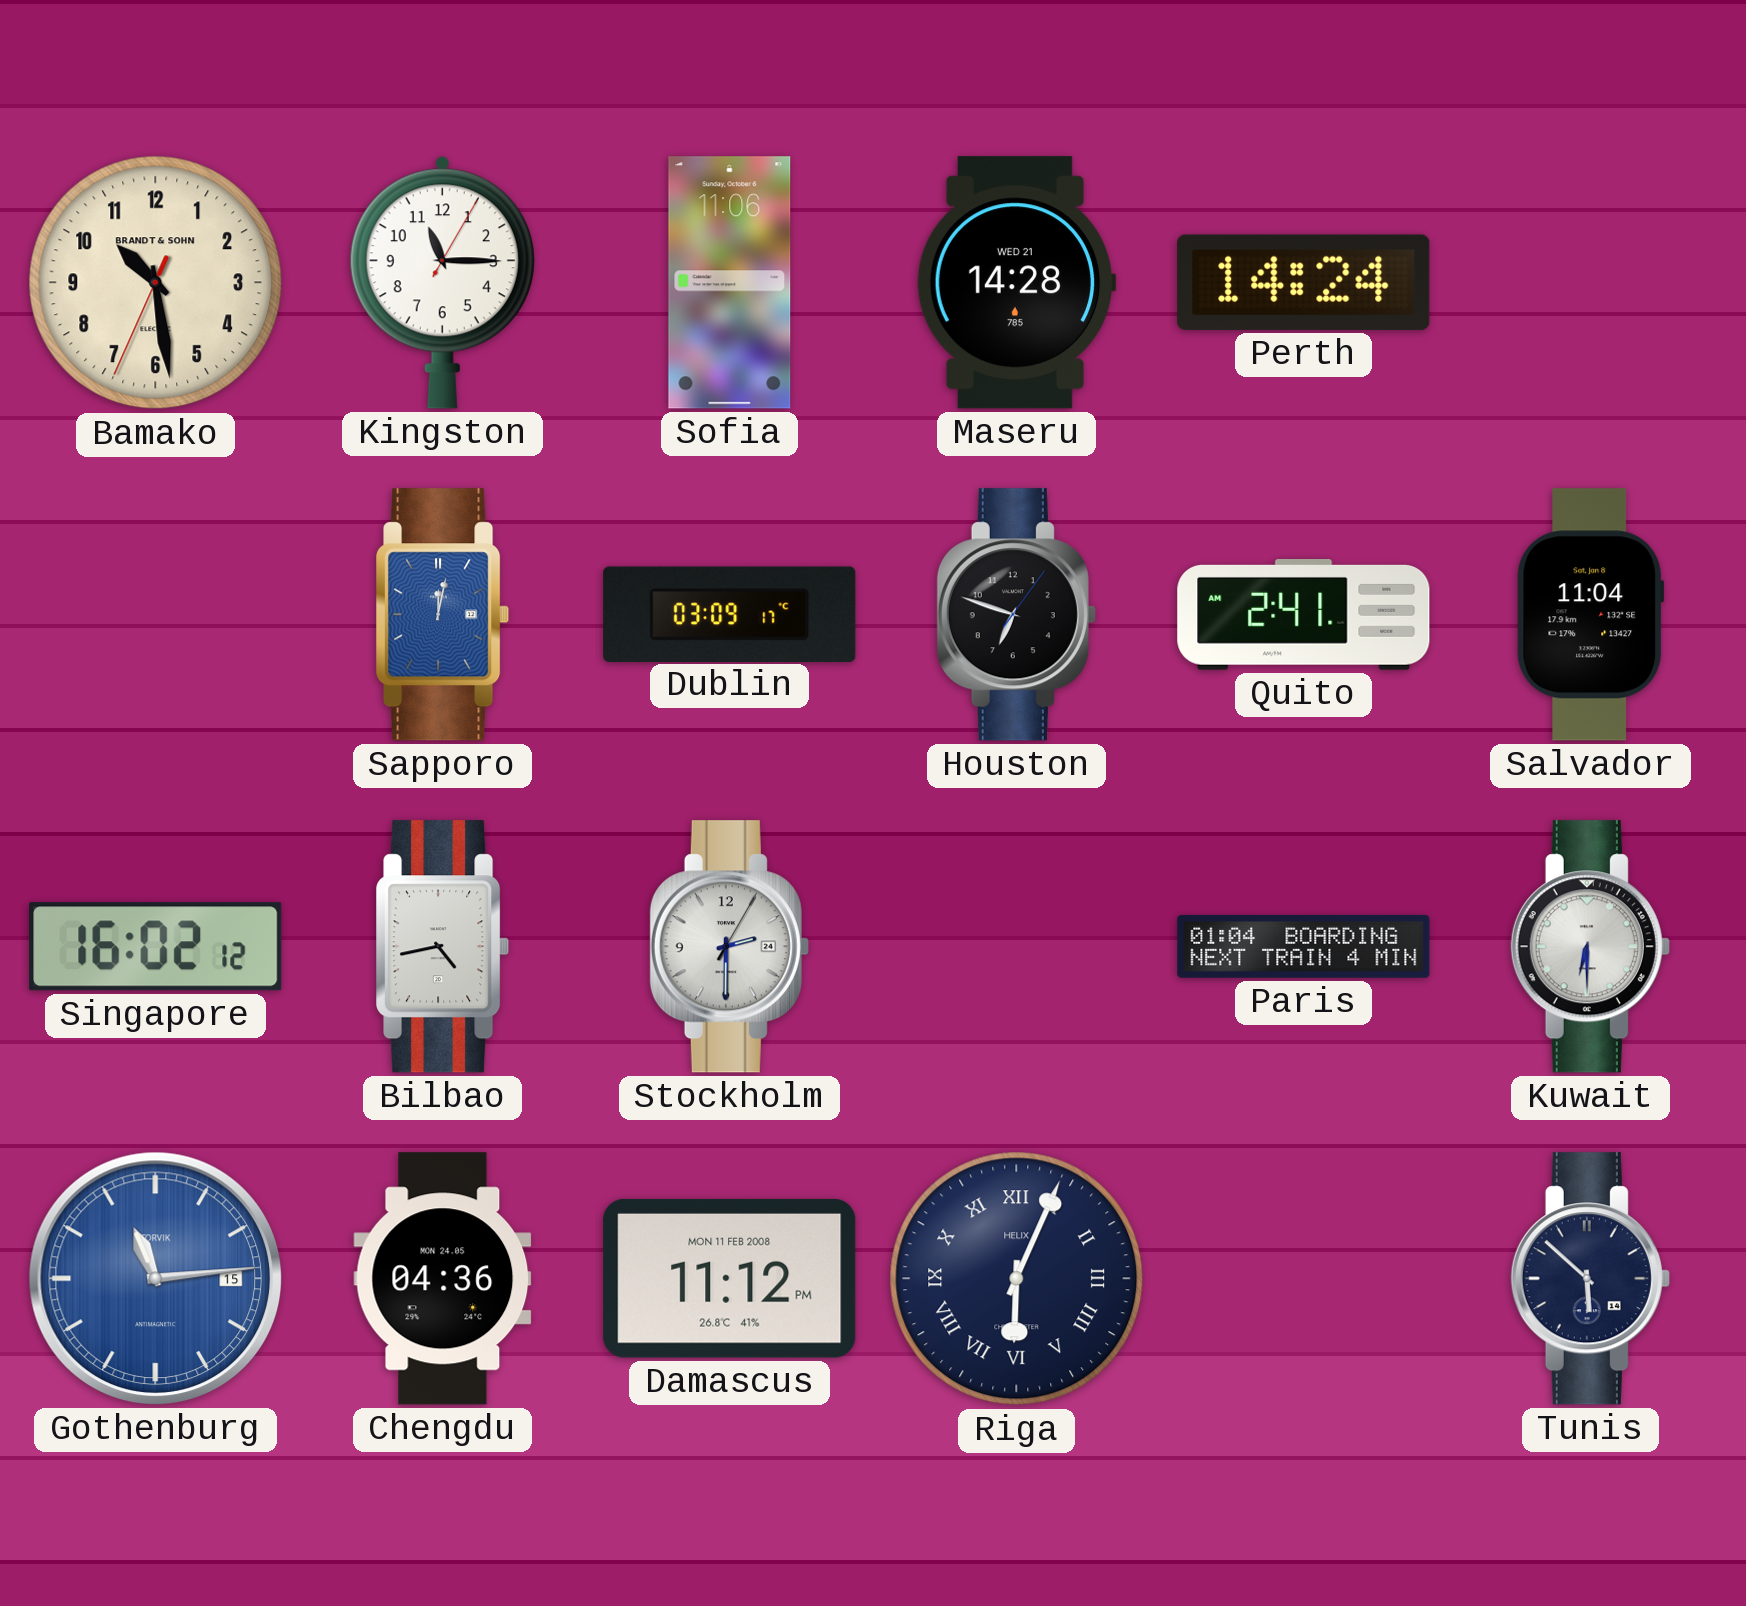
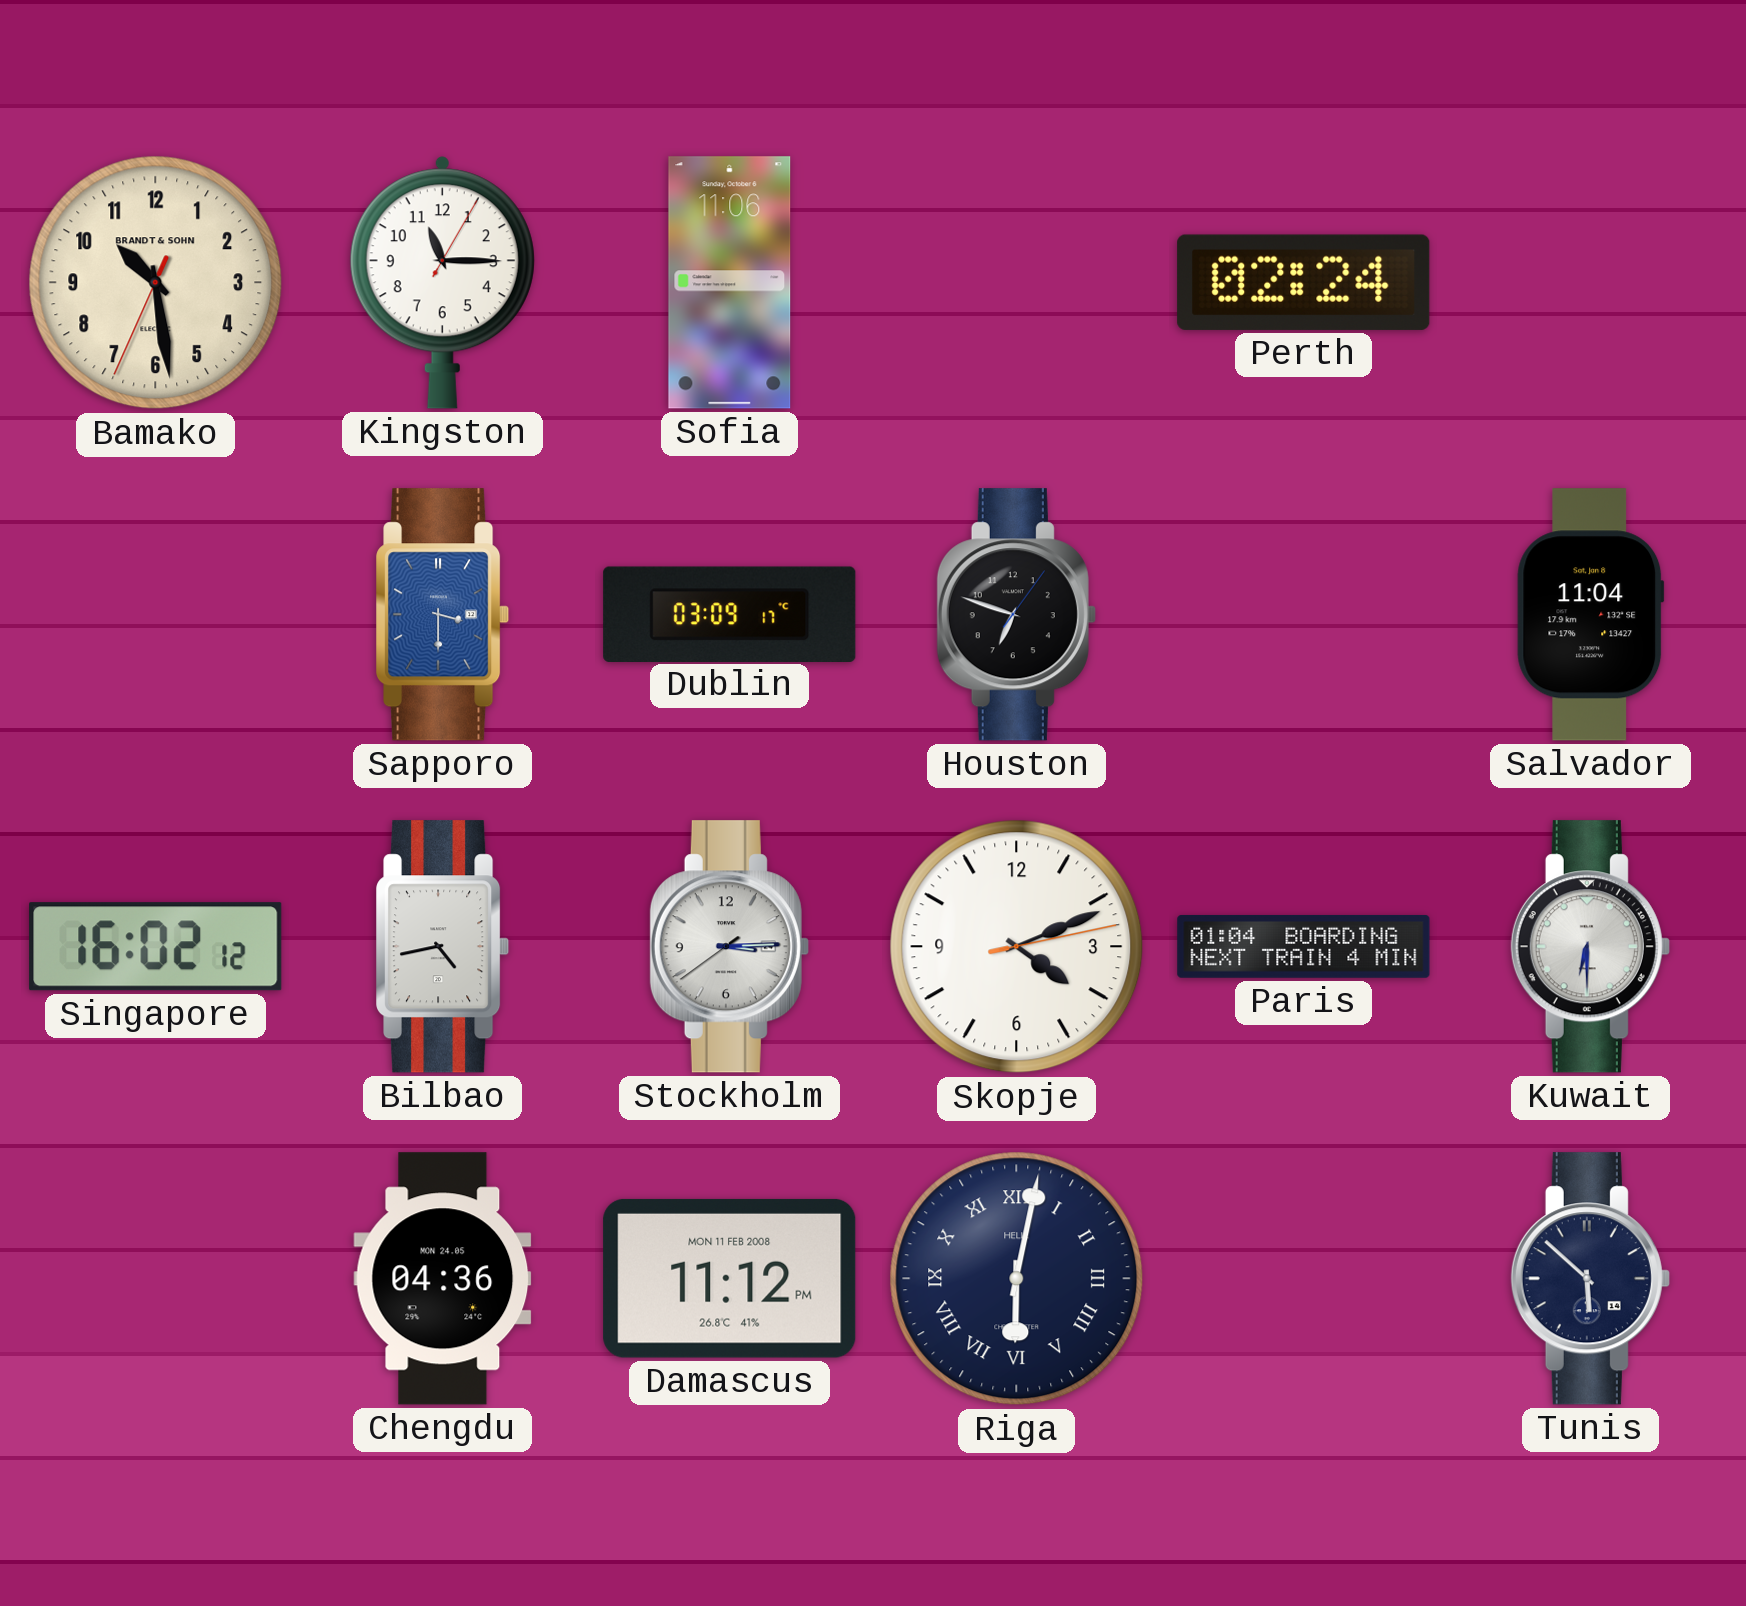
Maseru: 14:28 -> none
Perth: 14:24 -> 02:24
Sapporo: 12:02 -> 3:30
Quito: 2:41 -> none
Stockholm: 2:30 -> 3:14
Skopje: none -> 4:11
Gothenburg: 11:14 -> none
Riga: 6:04 -> 6:02
